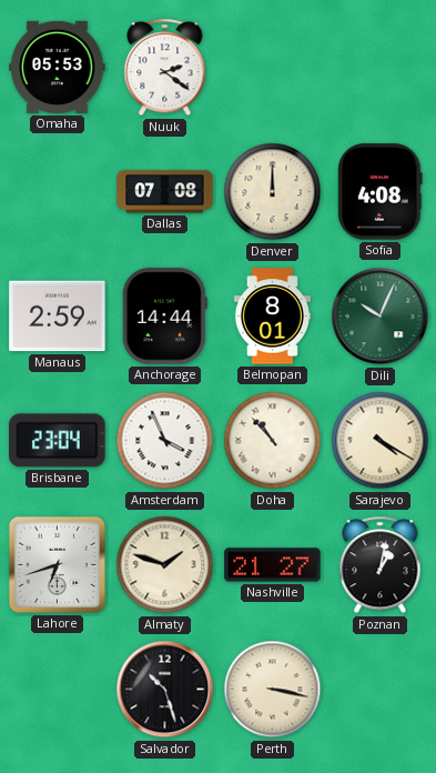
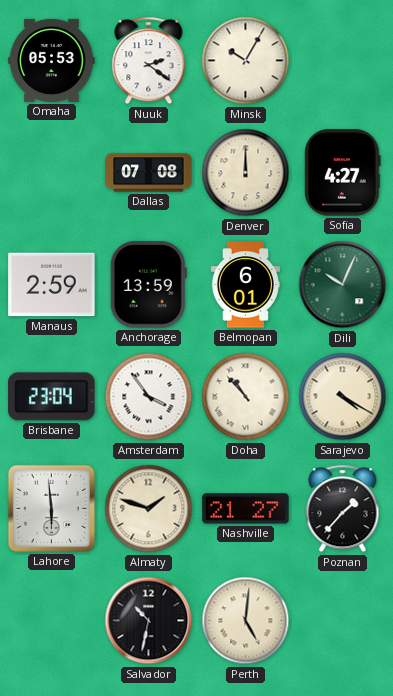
Minsk: none -> 10:05
Sofia: 4:08 -> 4:27
Anchorage: 14:44 -> 13:59
Belmopan: 8:01 -> 6:01
Amsterdam: 3:56 -> 3:54
Lahore: 6:42 -> 5:59
Poznan: 1:02 -> 1:37
Salvador: 10:27 -> 10:32
Perth: 3:17 -> 5:01
